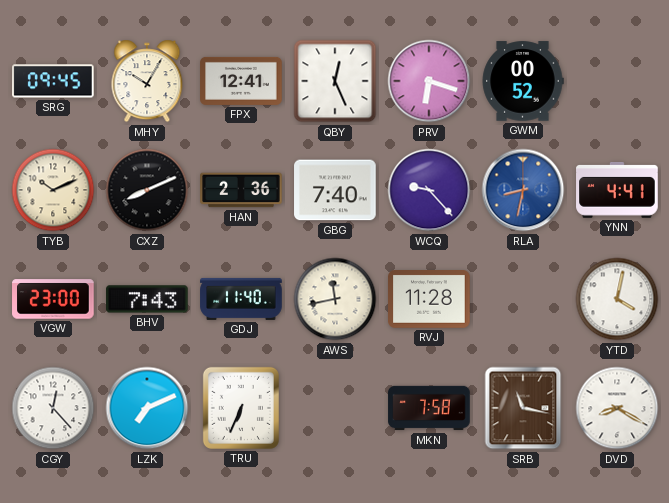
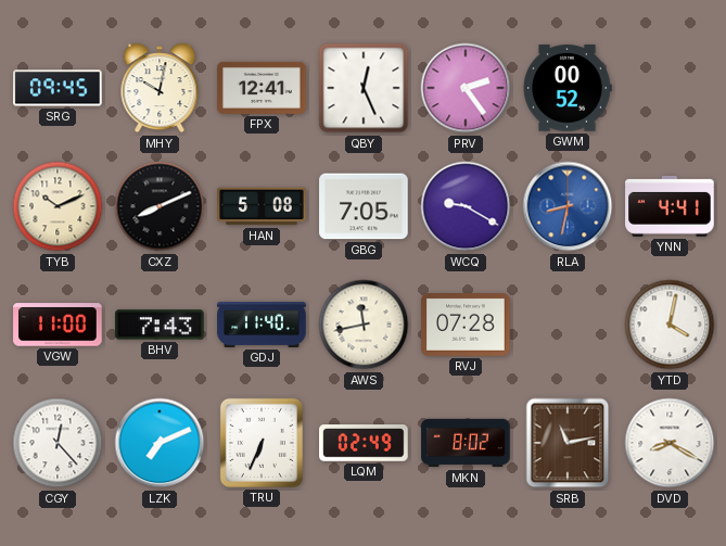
MHY: 10:05 -> 10:02
PRV: 6:18 -> 2:24
HAN: 2:36 -> 5:08
GBG: 7:40 -> 7:05
WCQ: 9:23 -> 9:20
VGW: 23:00 -> 11:00
RVJ: 11:28 -> 07:28
LQM: none -> 02:49
MKN: 7:58 -> 8:02
SRB: 11:17 -> 11:13
